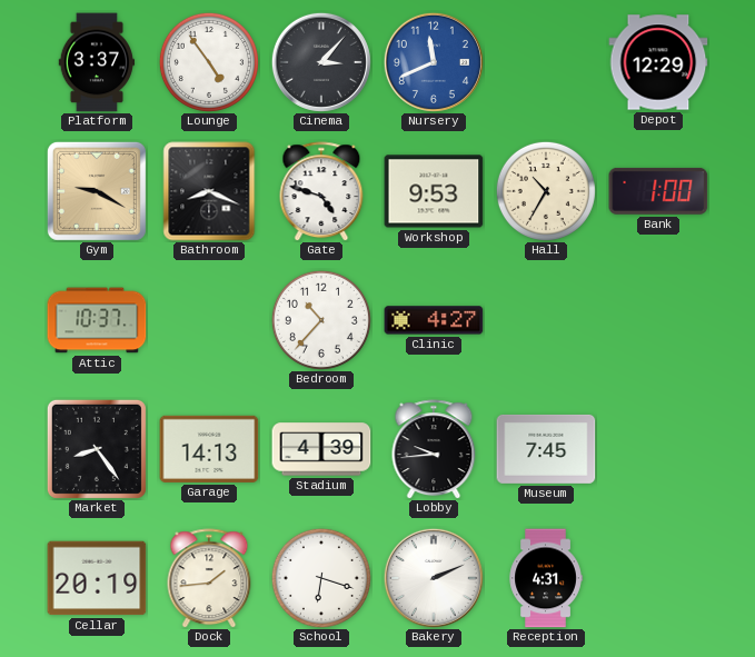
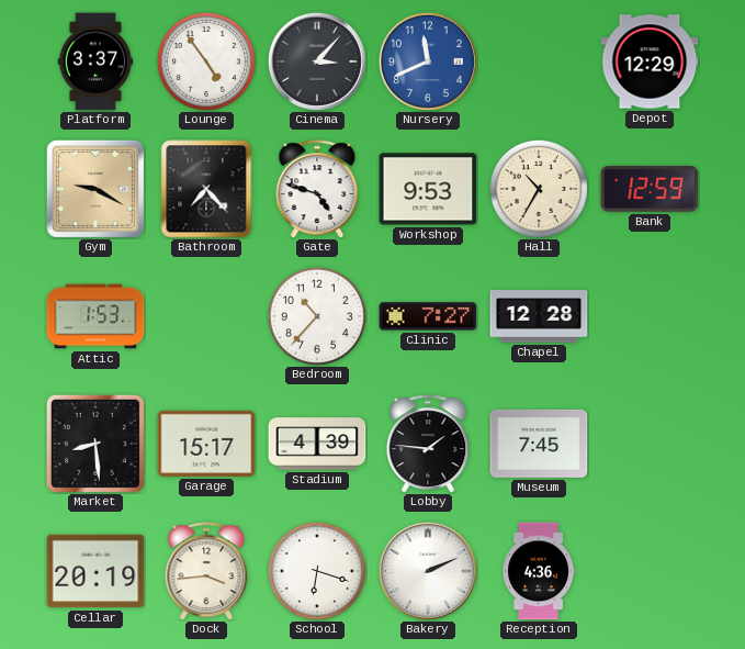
Bathroom: 8:19 -> 7:23
Bank: 1:00 -> 12:59
Attic: 10:37 -> 1:53
Clinic: 4:27 -> 7:27
Chapel: none -> 12:28
Market: 8:24 -> 8:29
Garage: 14:13 -> 15:17
Lobby: 9:44 -> 1:46
Dock: 1:44 -> 3:44
Reception: 4:31 -> 4:36
